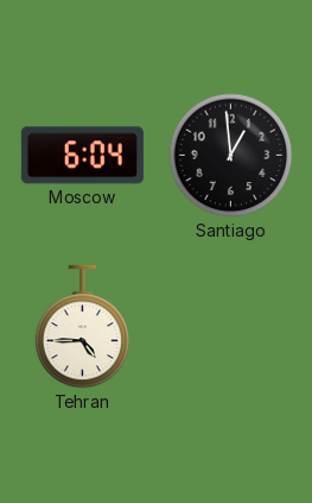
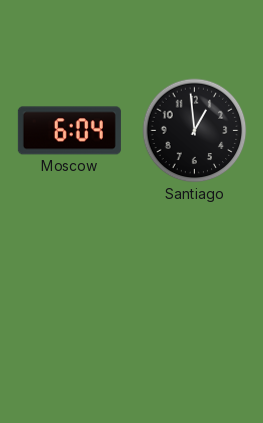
Tehran: 4:45 -> none
